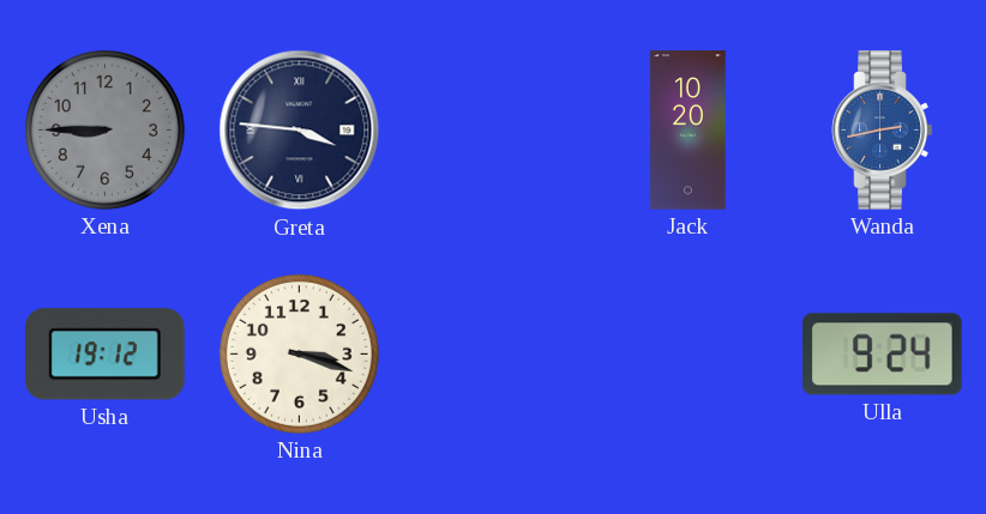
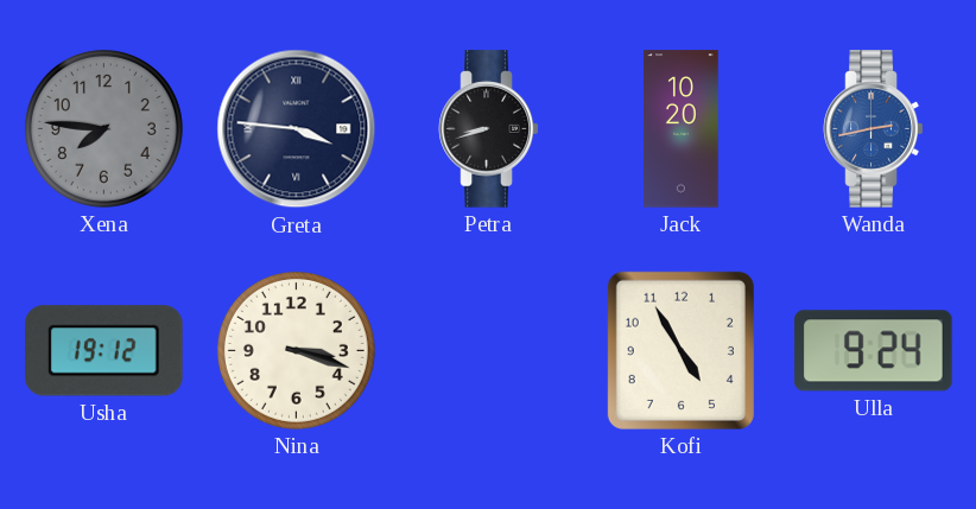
Xena: 8:45 -> 7:46
Petra: none -> 8:42
Kofi: none -> 4:55
